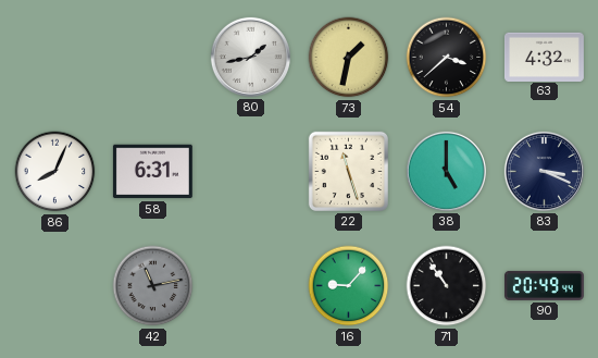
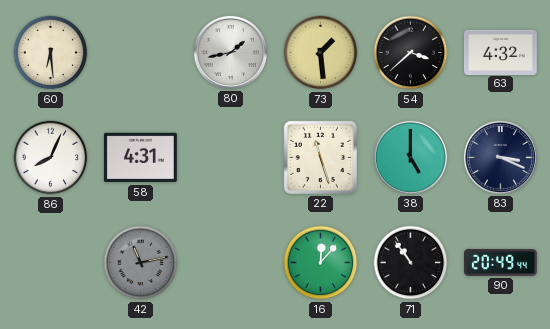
60: none -> 6:29
73: 1:32 -> 1:29
58: 6:31 -> 4:31
16: 9:07 -> 12:07
